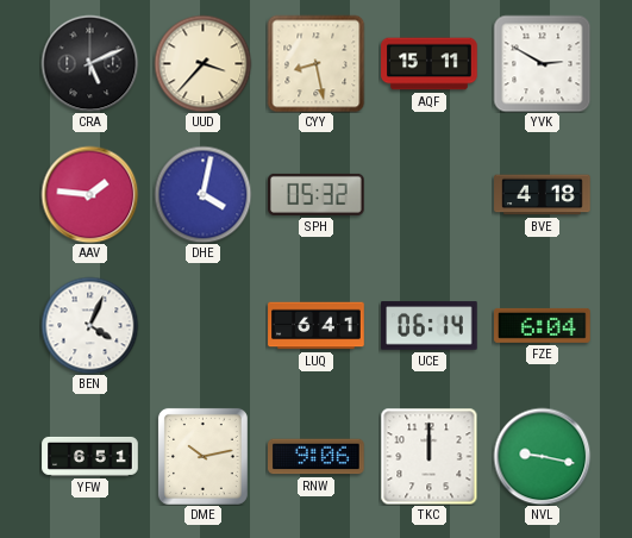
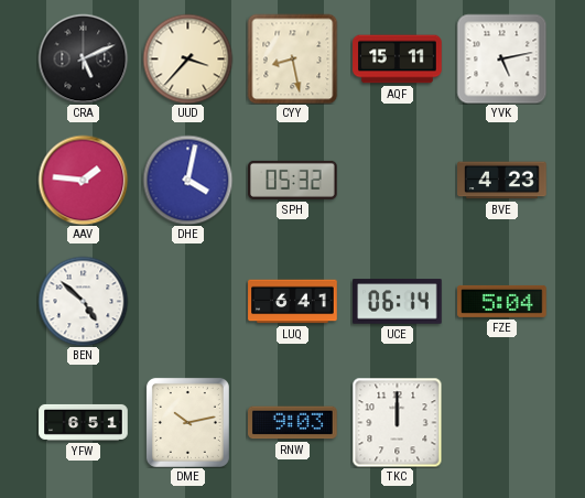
YVK: 2:50 -> 5:13
BVE: 4:18 -> 4:23
BEN: 4:04 -> 4:52
FZE: 6:04 -> 5:04
RNW: 9:06 -> 9:03
NVL: 9:17 -> none
